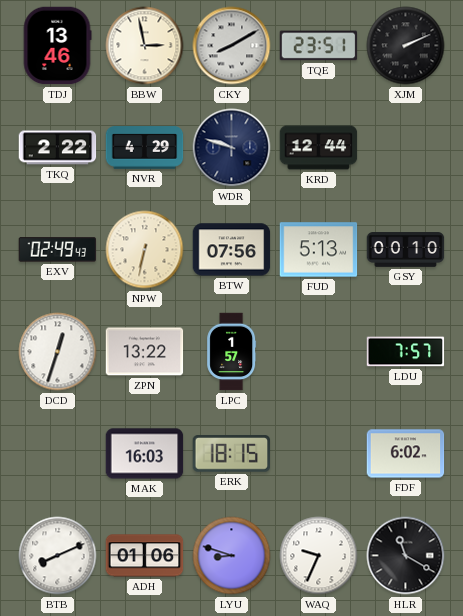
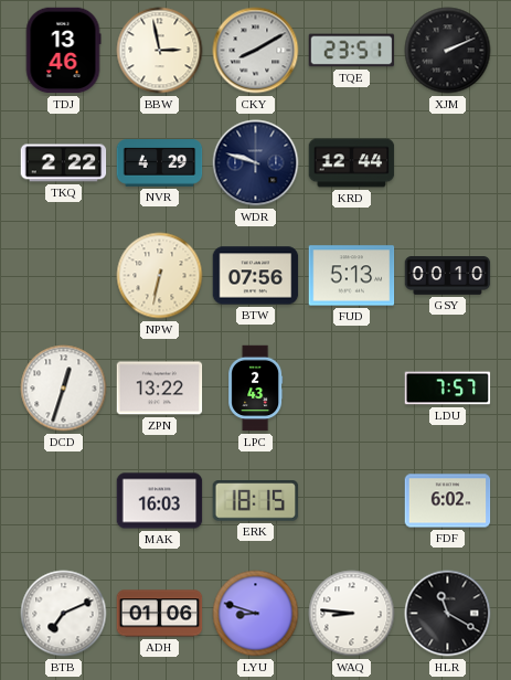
EXV: 02:49 -> none
LPC: 1:57 -> 2:43
BTB: 8:11 -> 7:11
WAQ: 9:34 -> 8:46
